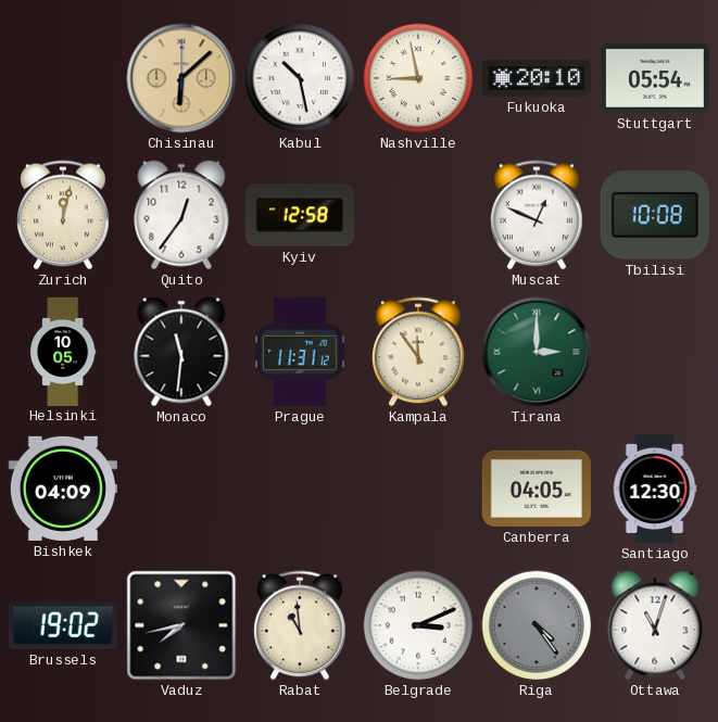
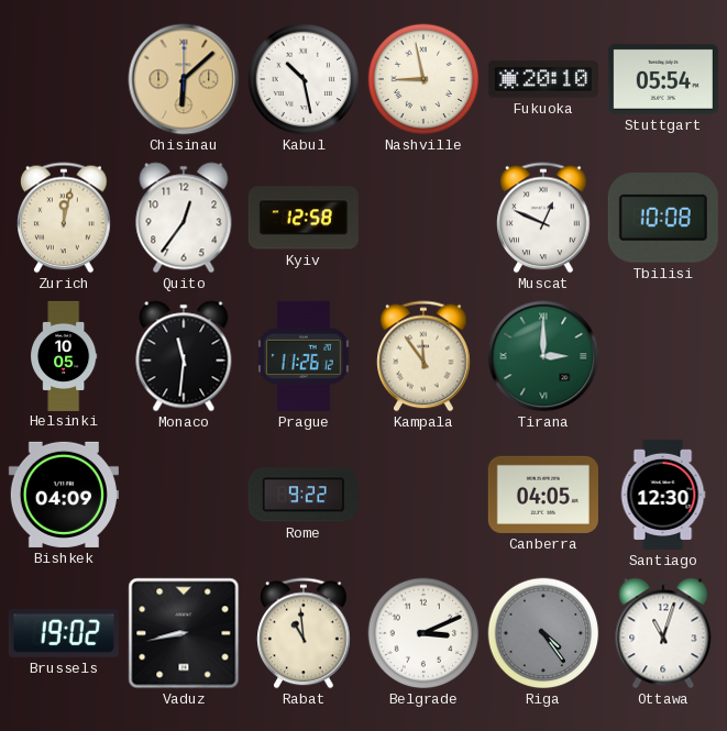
Prague: 11:31 -> 11:26
Rome: none -> 9:22
Vaduz: 7:43 -> 8:43
